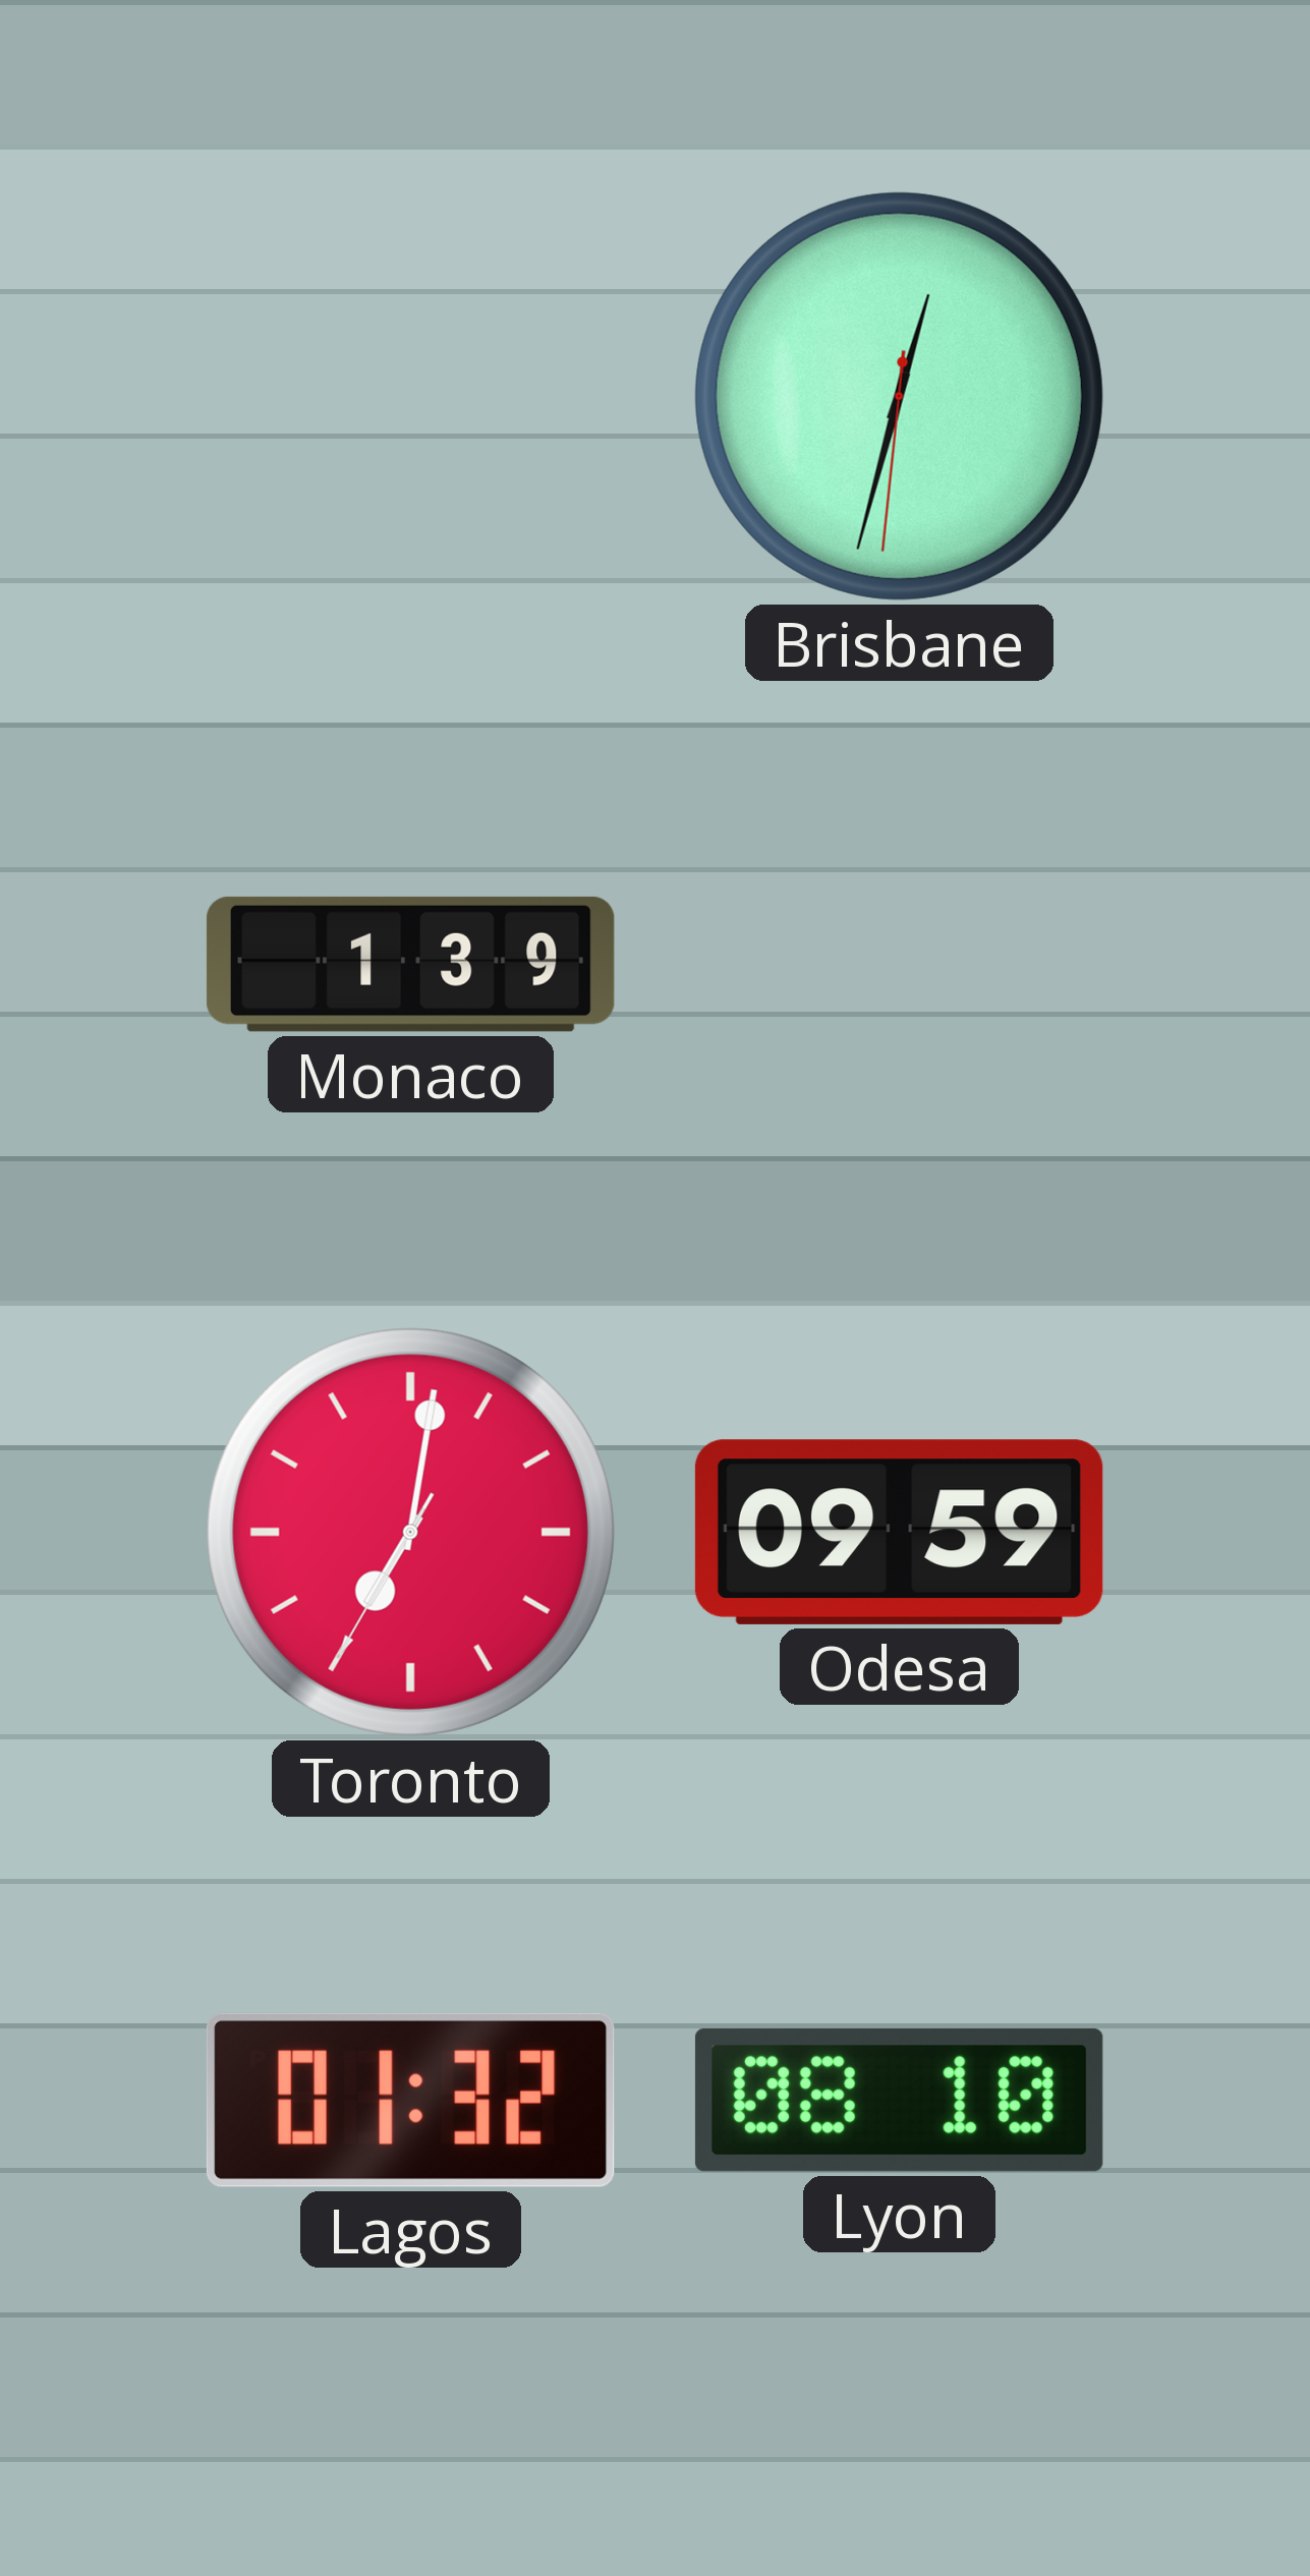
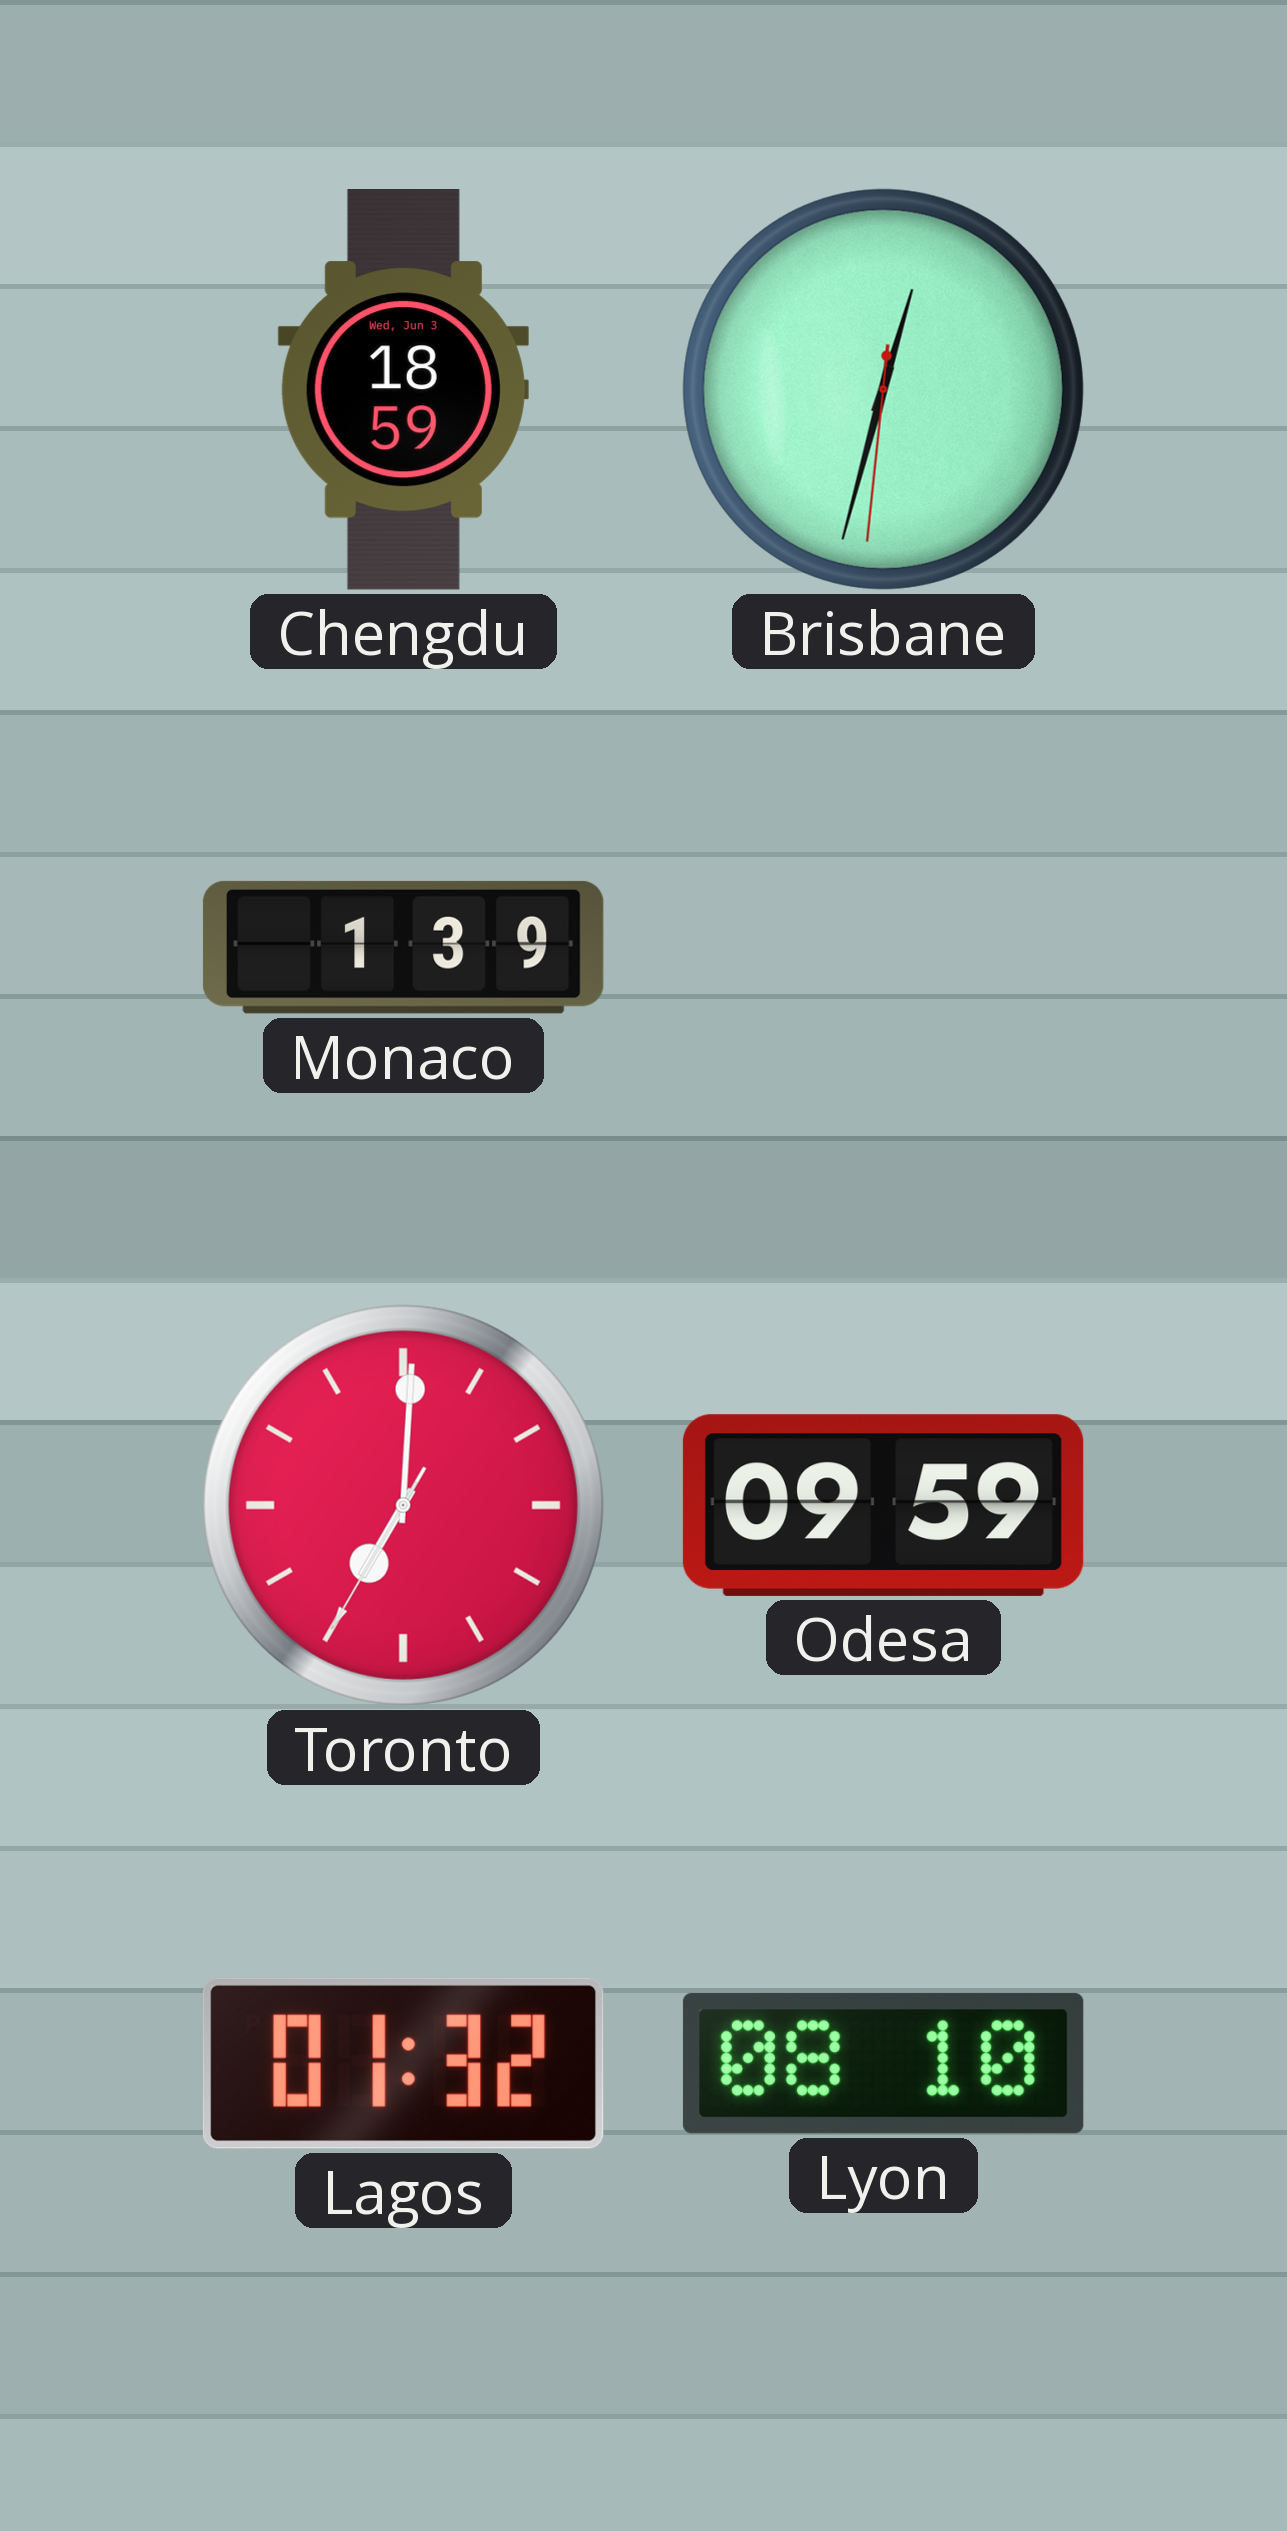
Chengdu: none -> 18:59
Toronto: 7:01 -> 7:00
